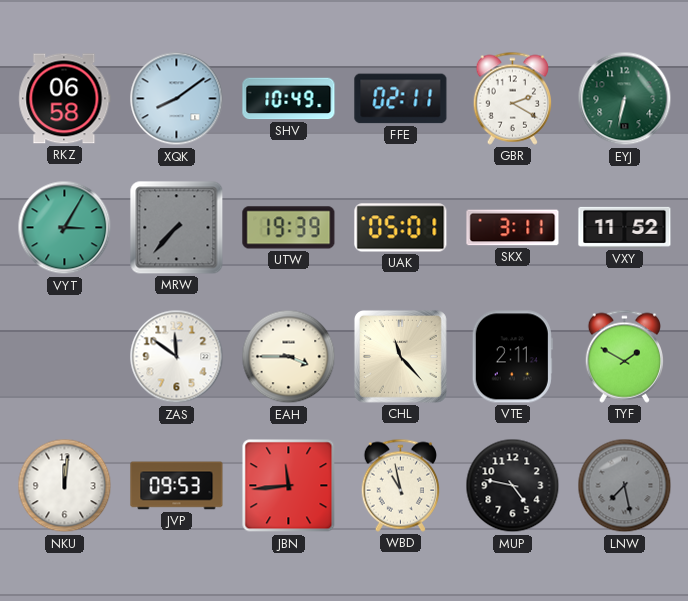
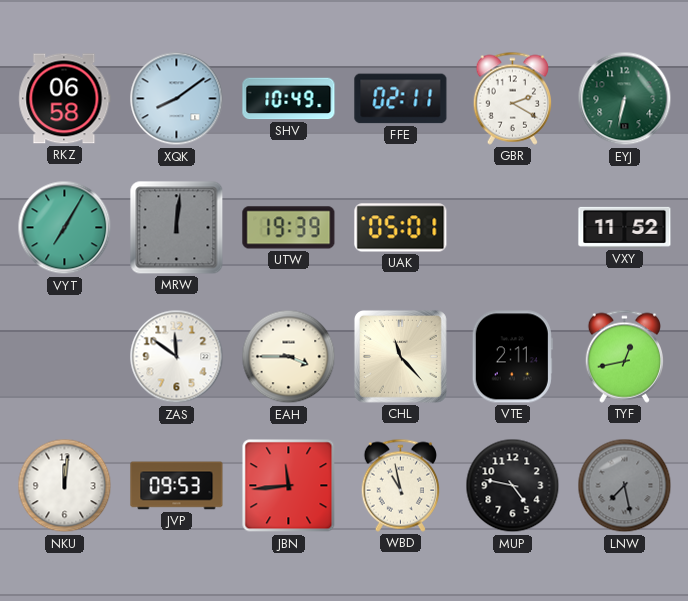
VYT: 3:05 -> 7:05
MRW: 7:37 -> 12:01
SKX: 3:11 -> none
TYF: 1:50 -> 12:43
